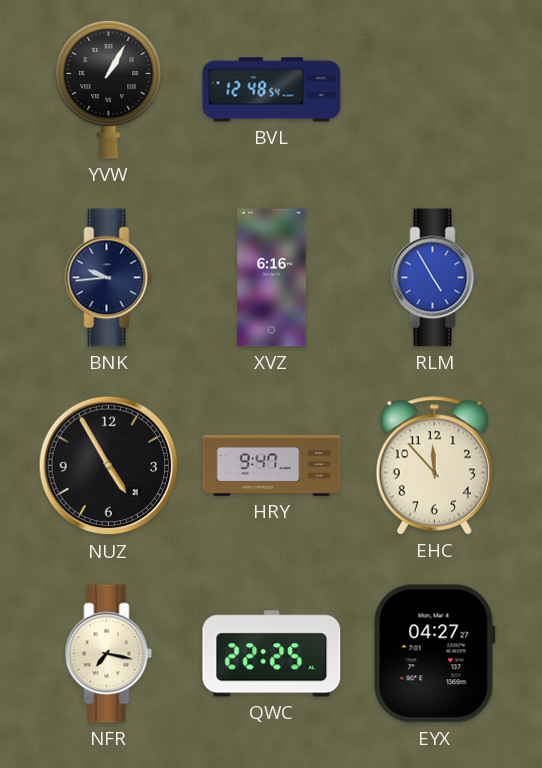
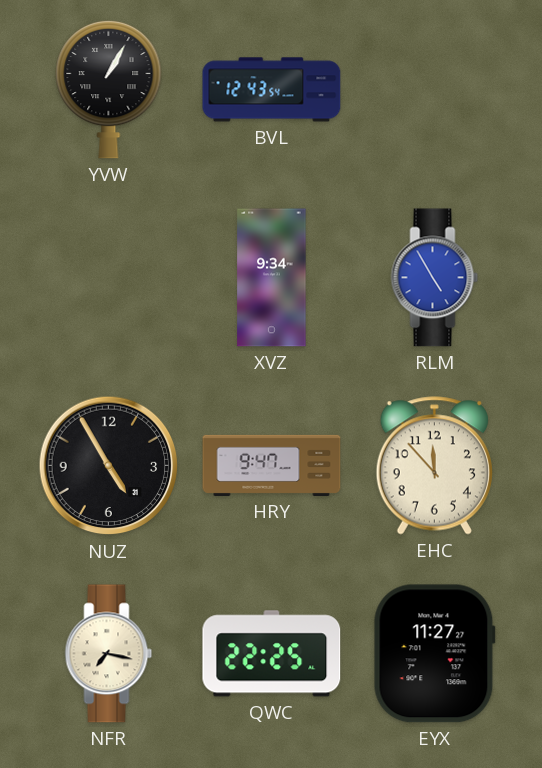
BVL: 12:48 -> 12:43
BNK: 9:44 -> none
XVZ: 6:16 -> 9:34
EYX: 04:27 -> 11:27
